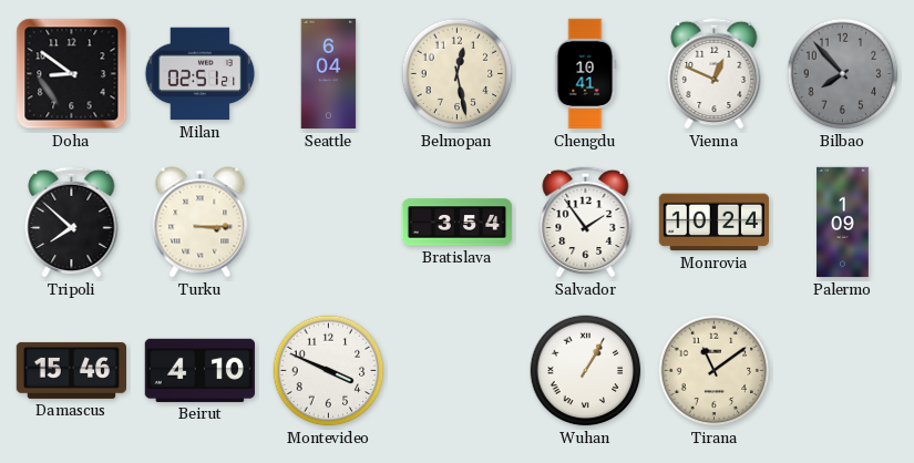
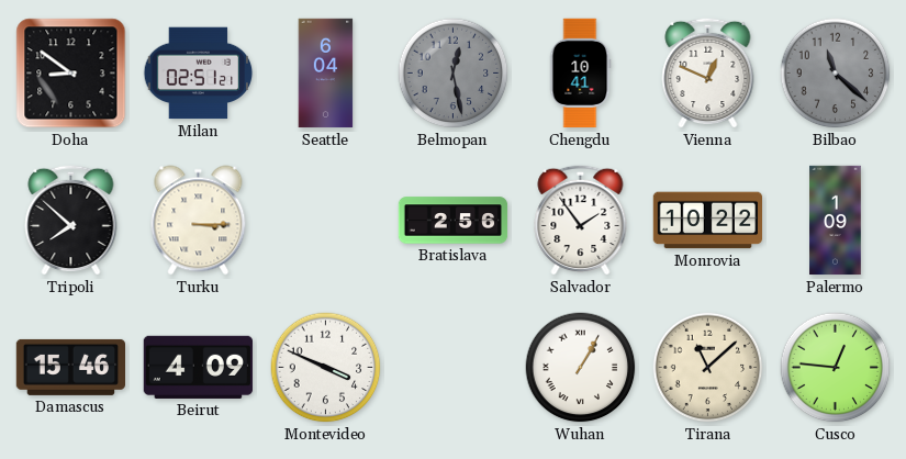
Belmopan dial: cream -> grey
Bilbao: 7:53 -> 11:22
Bratislava: 3:54 -> 2:56
Monrovia: 10:24 -> 10:22
Beirut: 4:10 -> 4:09
Tirana: 11:09 -> 11:08
Cusco: none -> 12:46
